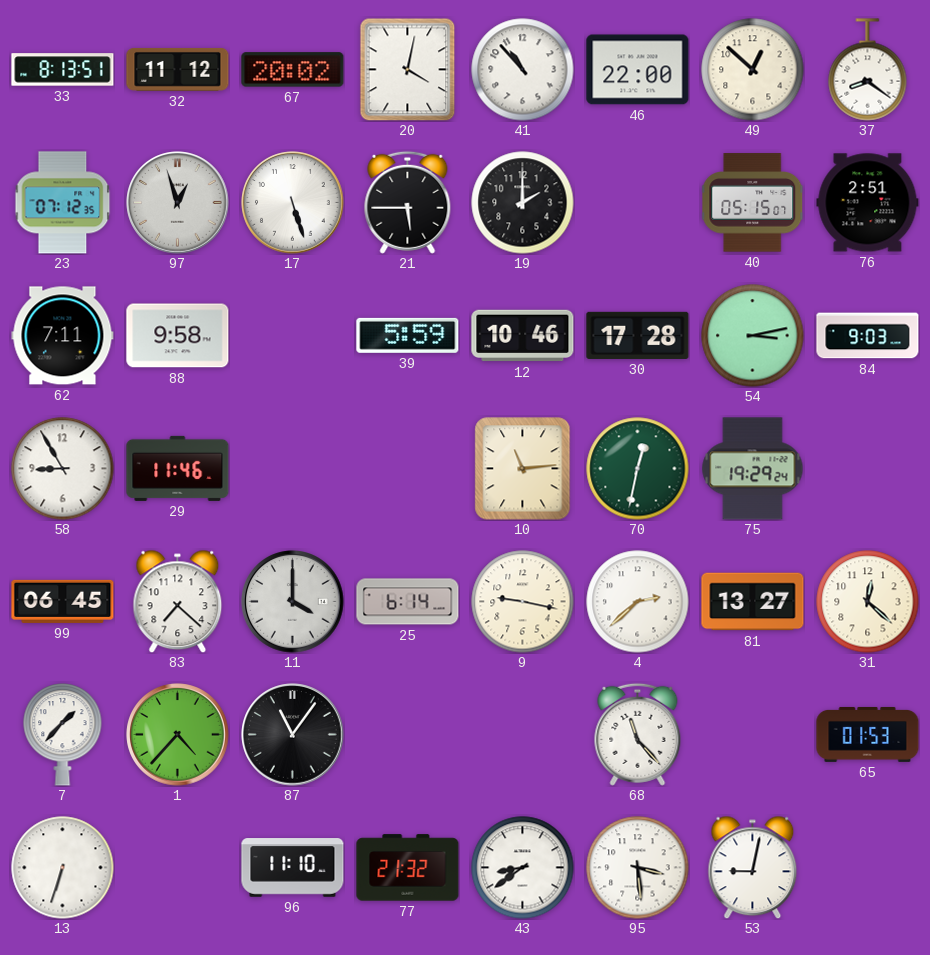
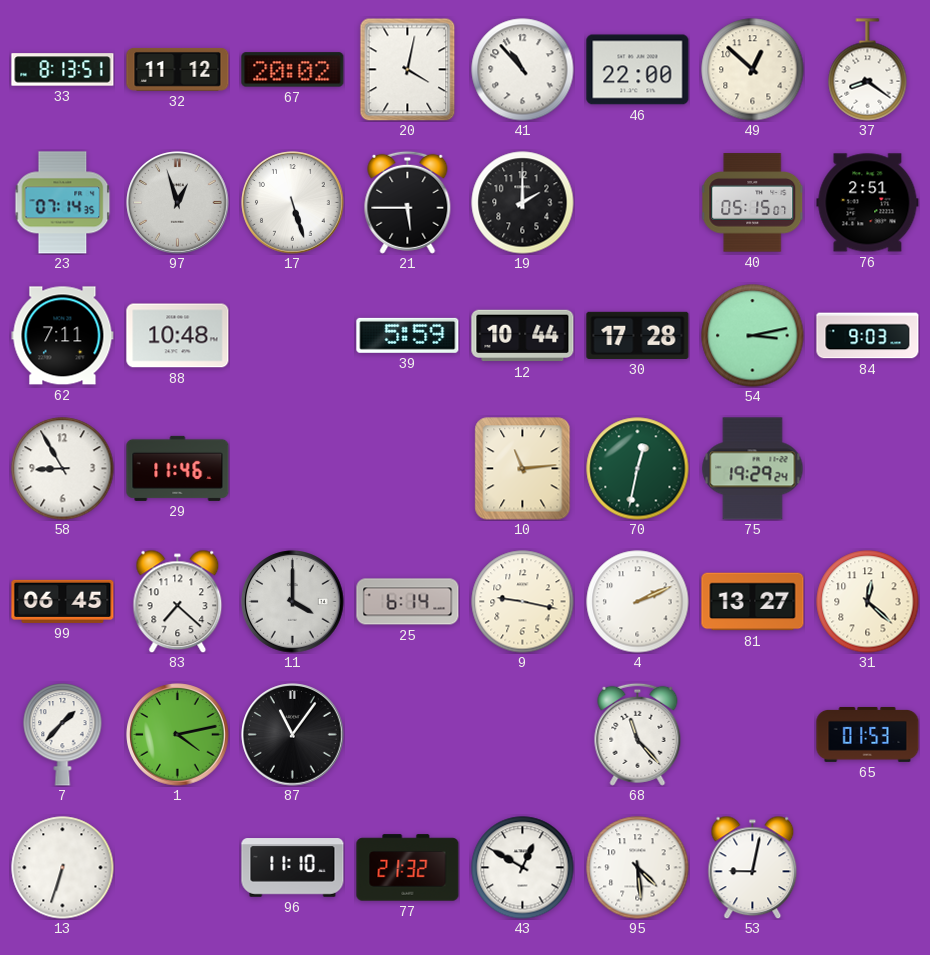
23: 07:12 -> 07:14
88: 9:58 -> 10:48
12: 10:46 -> 10:44
4: 2:38 -> 2:11
1: 4:37 -> 4:13
43: 8:39 -> 12:50
95: 3:29 -> 4:29
